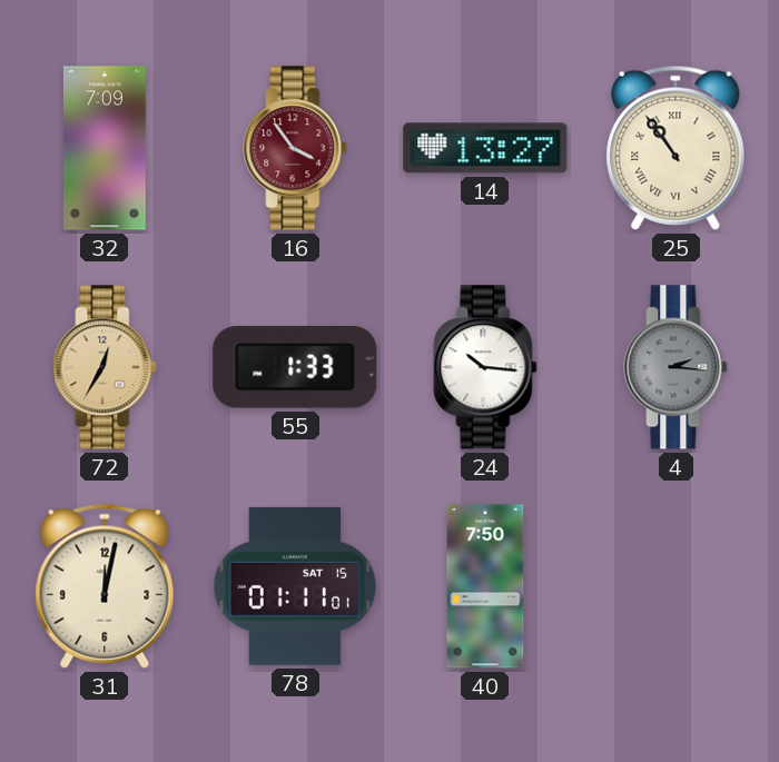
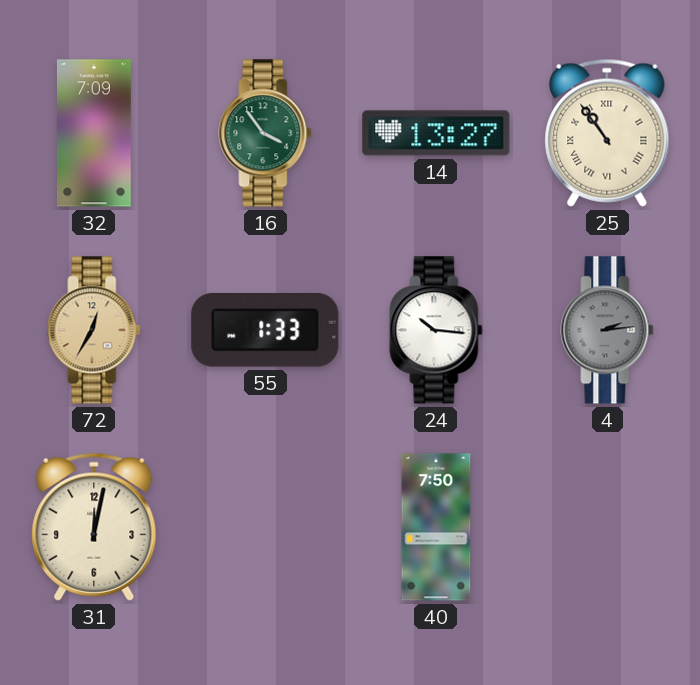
16 dial: burgundy -> green
4: 2:16 -> 2:14
78: 01:11 -> none
